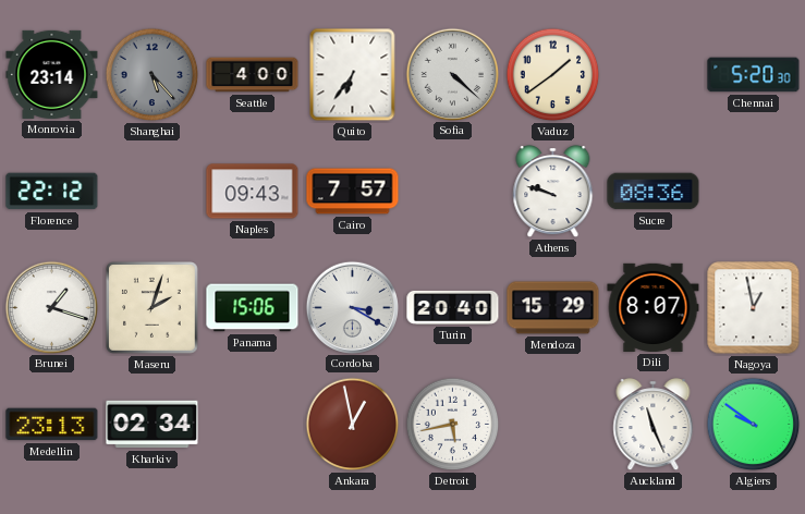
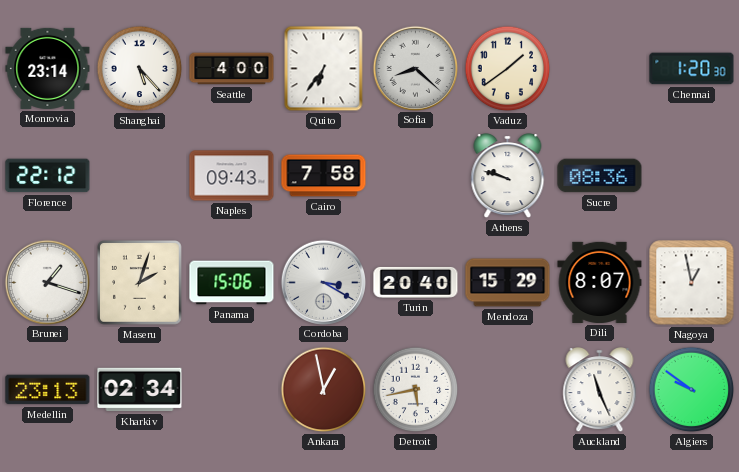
Shanghai dial: grey -> white
Sofia: 4:22 -> 8:22
Chennai: 5:20 -> 1:20
Cairo: 7:57 -> 7:58
